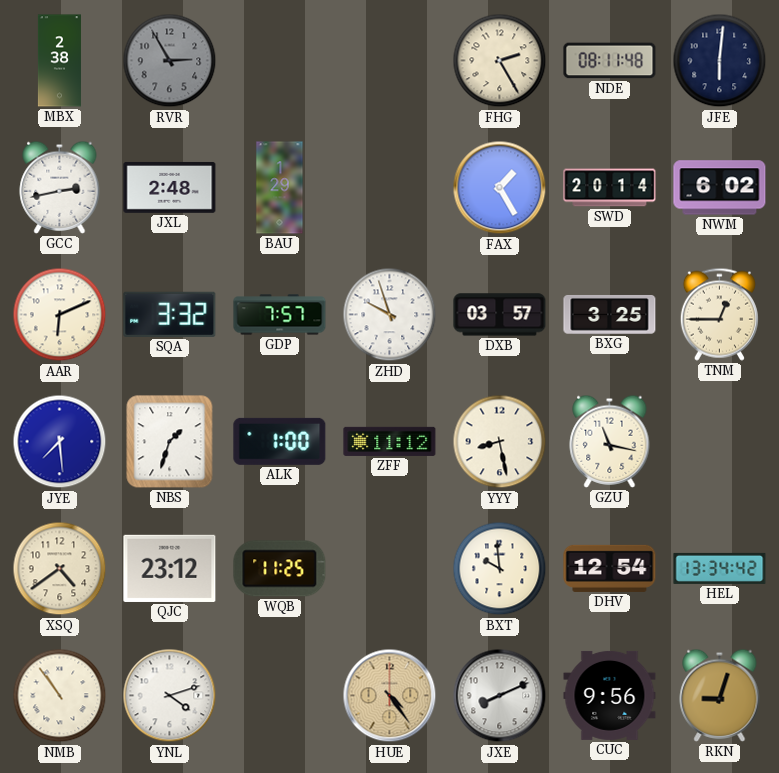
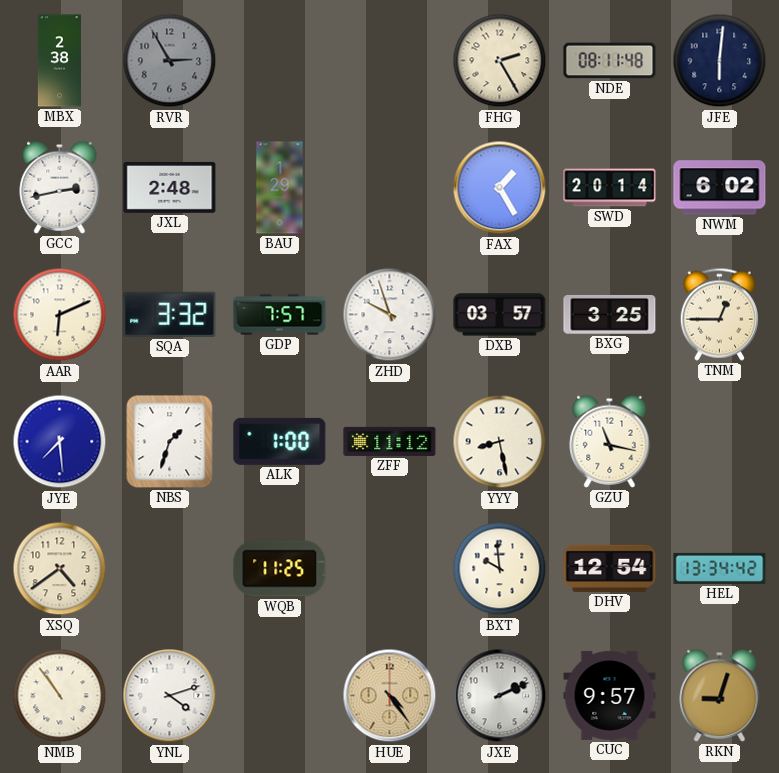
QJC: 23:12 -> none
JXE: 8:11 -> 2:11
CUC: 9:56 -> 9:57
